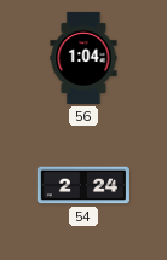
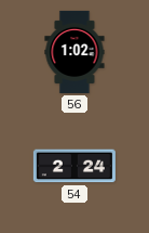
56: 1:04 -> 1:02
